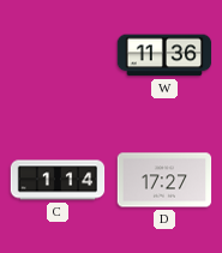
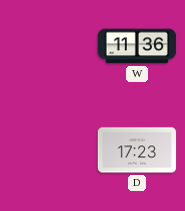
C: 1:14 -> none
D: 17:27 -> 17:23
